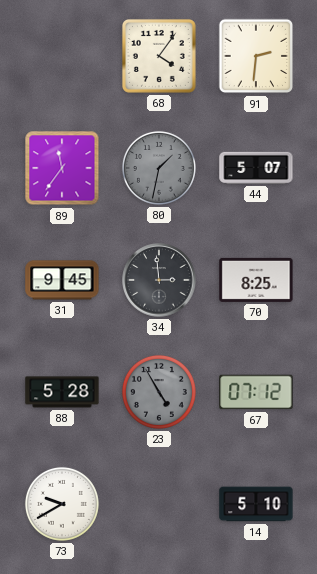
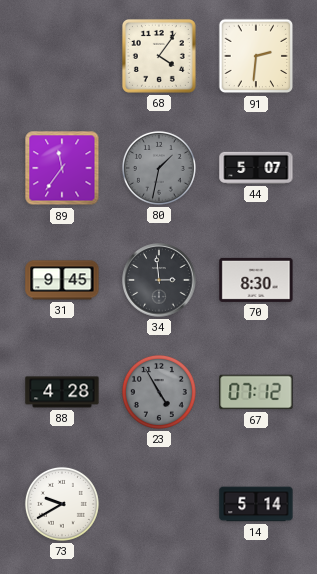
70: 8:25 -> 8:30
88: 5:28 -> 4:28
14: 5:10 -> 5:14
